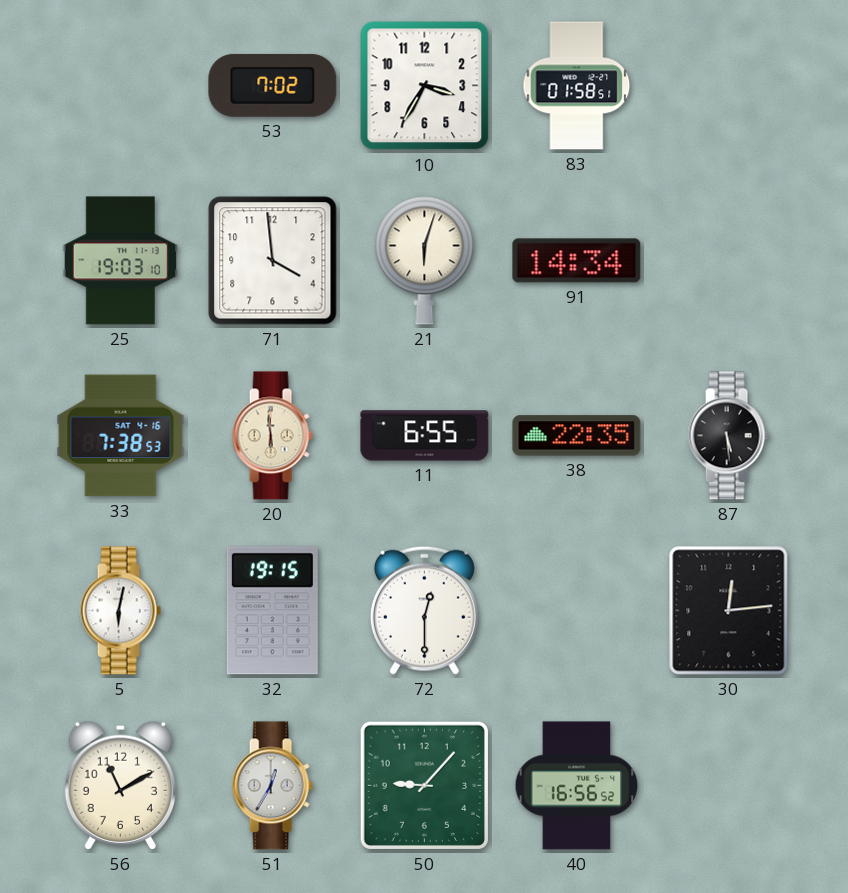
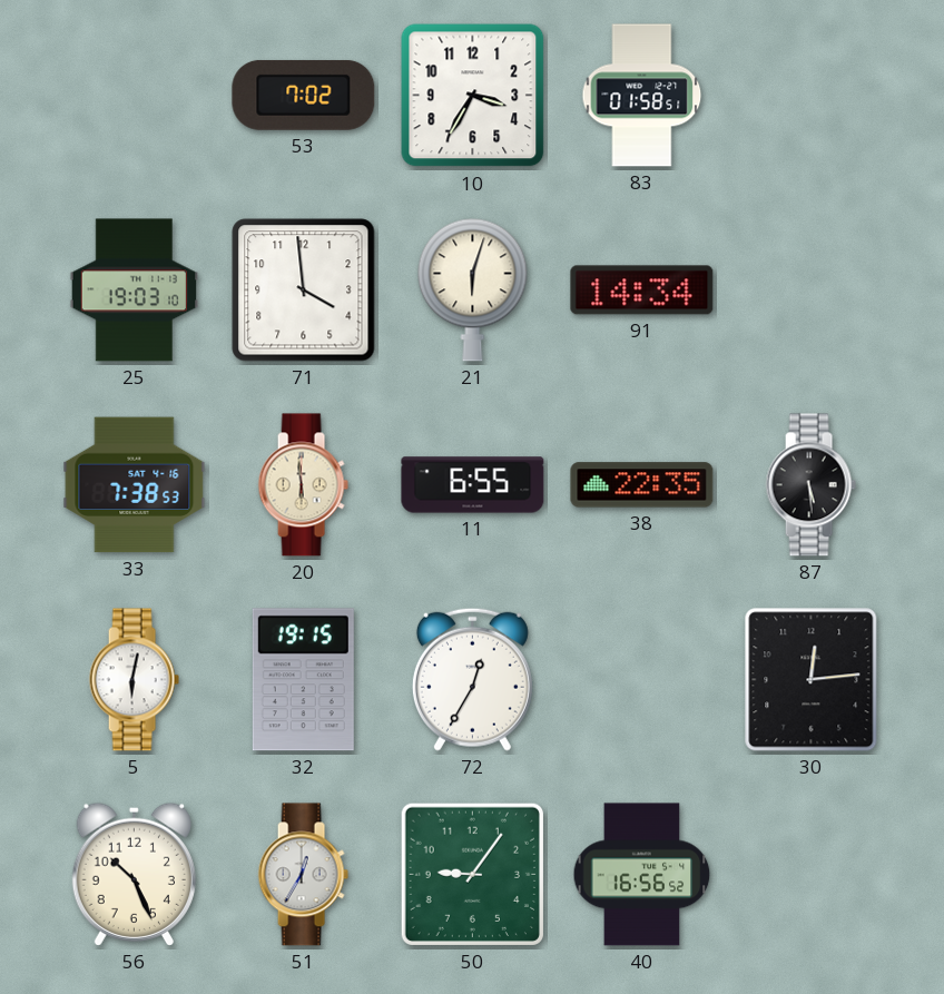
72: 12:30 -> 12:35
56: 11:10 -> 10:26
50: 9:07 -> 9:06
